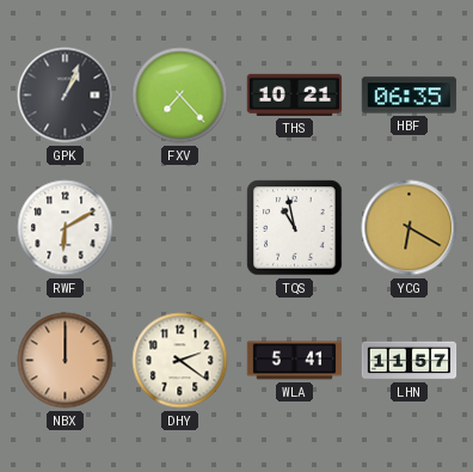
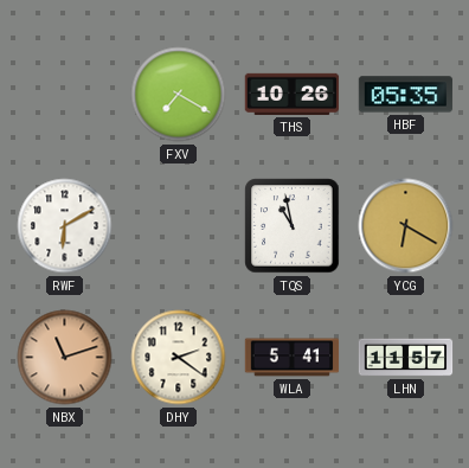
GPK: 1:04 -> none
FXV: 7:23 -> 7:20
THS: 10:21 -> 10:26
HBF: 06:35 -> 05:35
NBX: 12:00 -> 11:12
